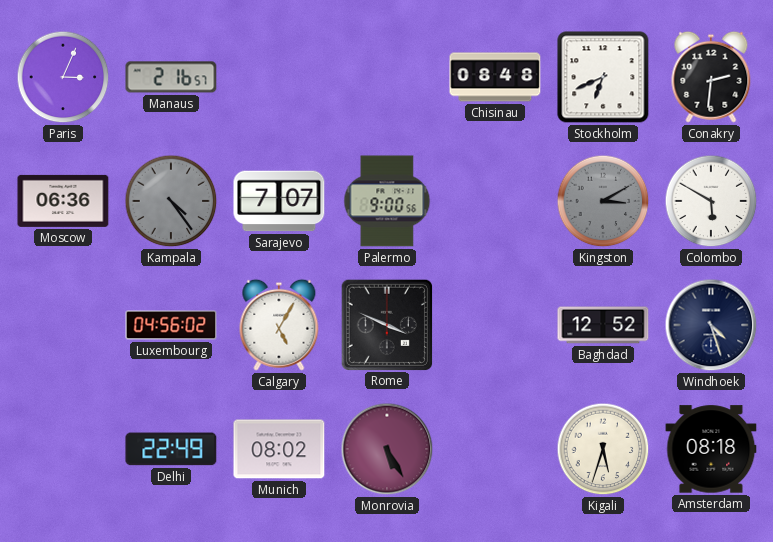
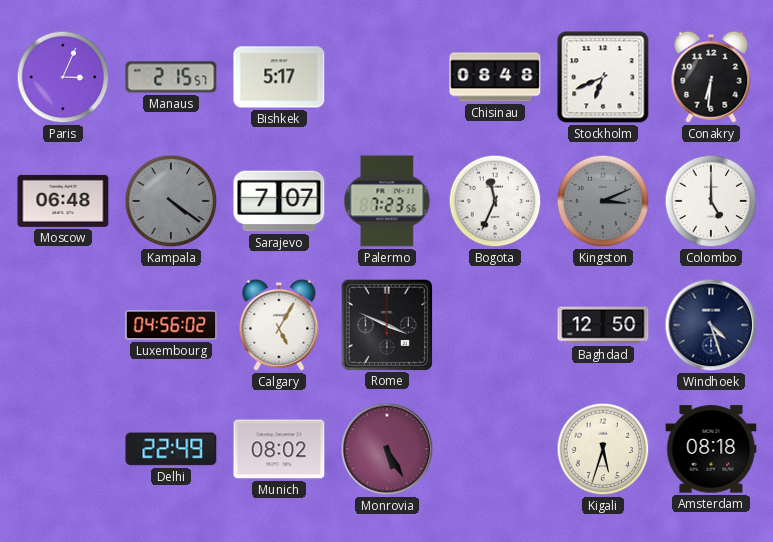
Manaus: 2:16 -> 2:15
Bishkek: none -> 5:17
Conakry: 2:31 -> 6:31
Moscow: 06:36 -> 06:48
Kampala: 4:24 -> 4:21
Palermo: 9:00 -> 7:23
Bogota: none -> 11:34
Kingston: 3:10 -> 3:11
Colombo: 5:50 -> 5:00
Baghdad: 12:52 -> 12:50
